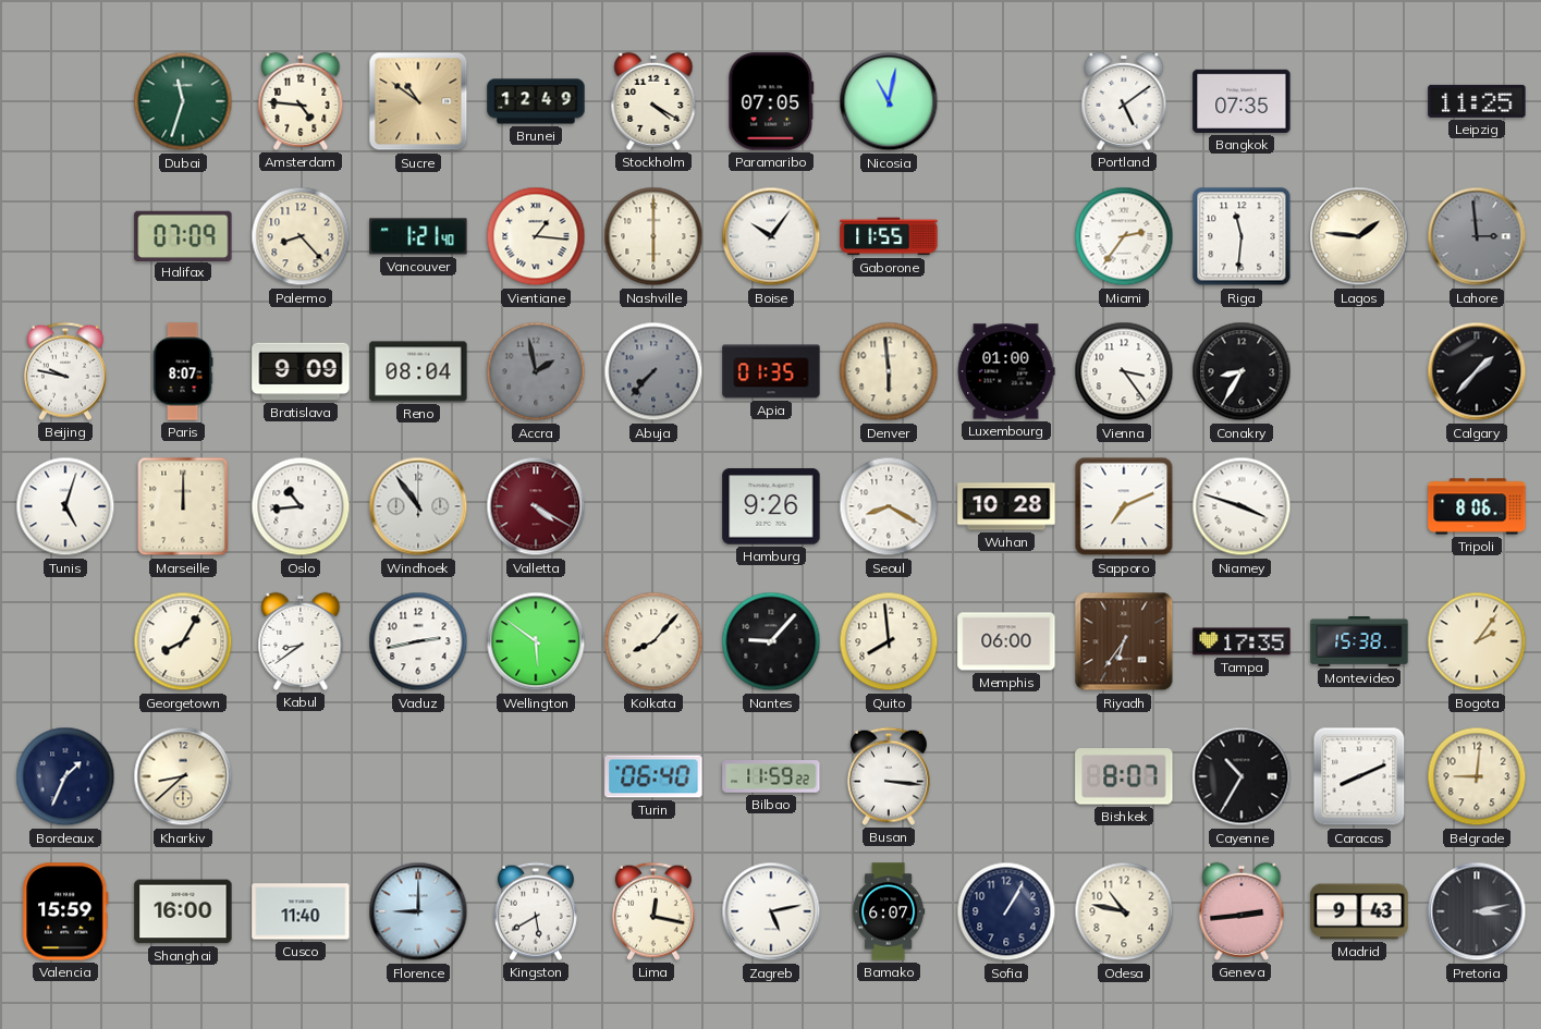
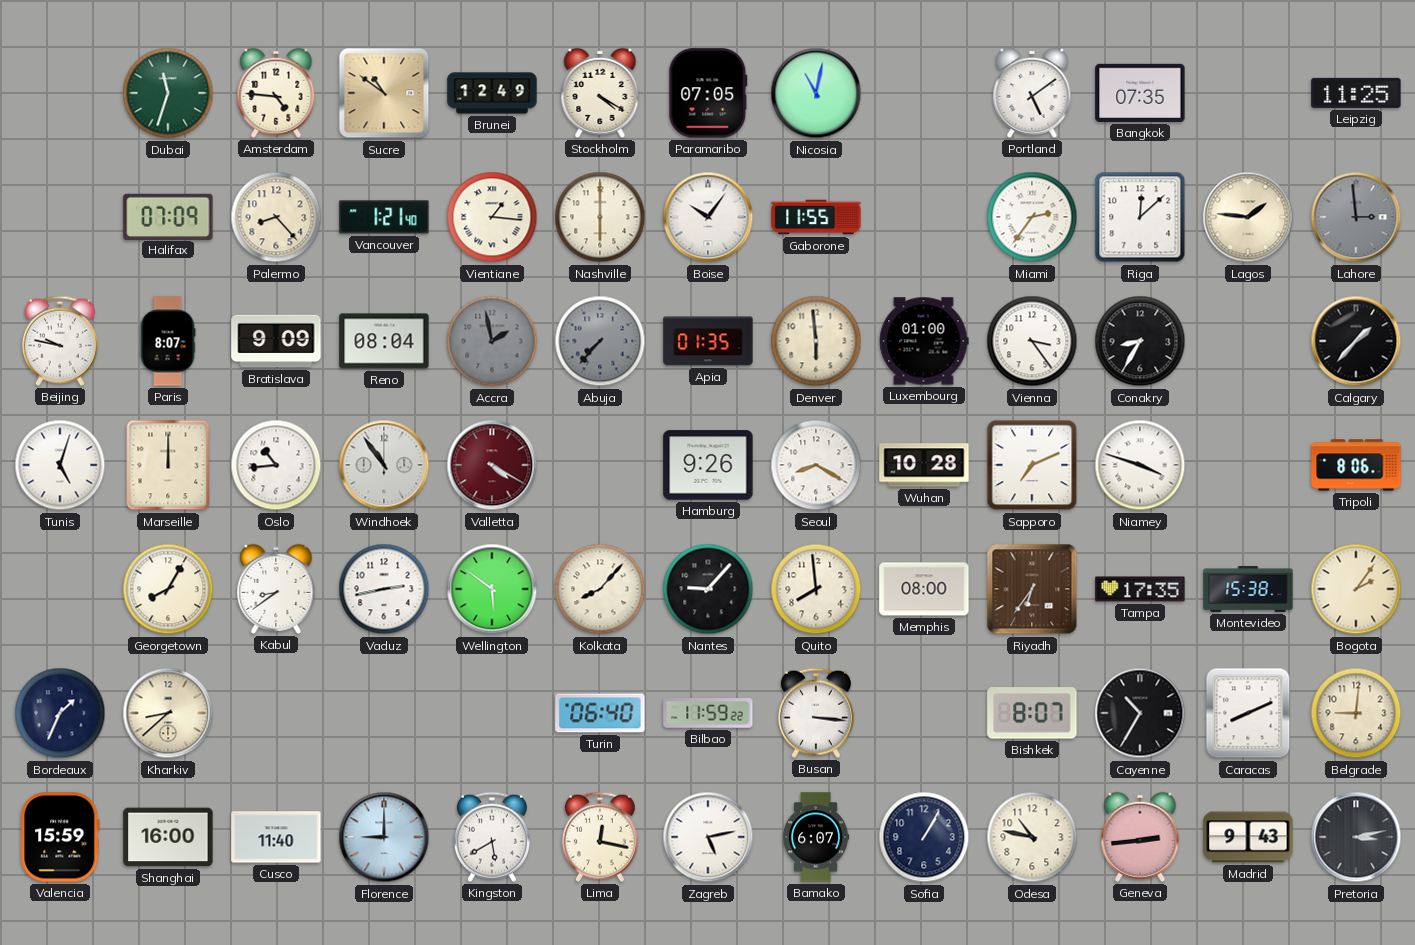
Riga: 11:31 -> 12:08
Memphis: 06:00 -> 08:00
